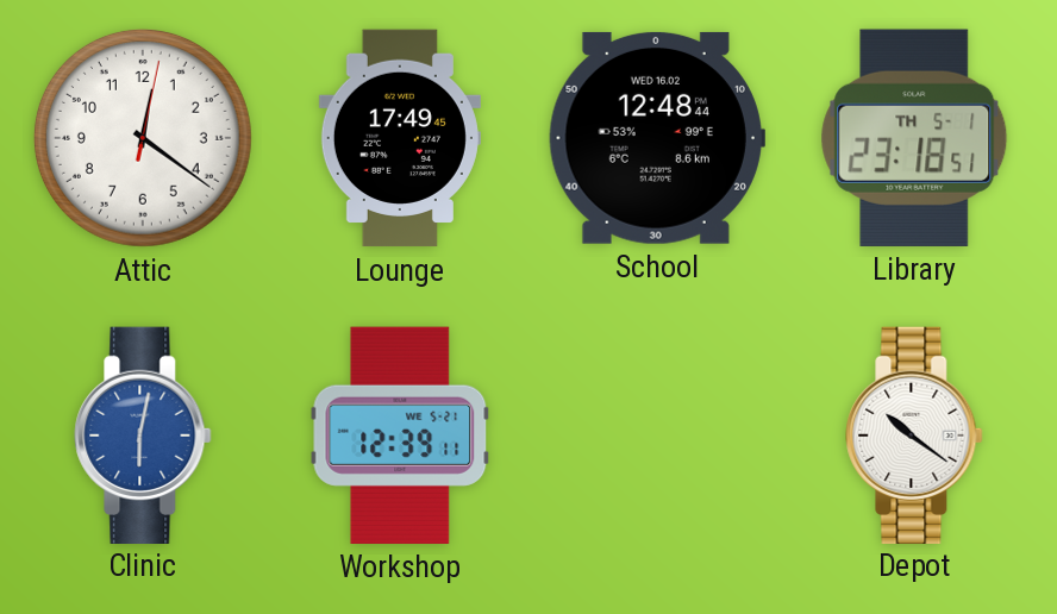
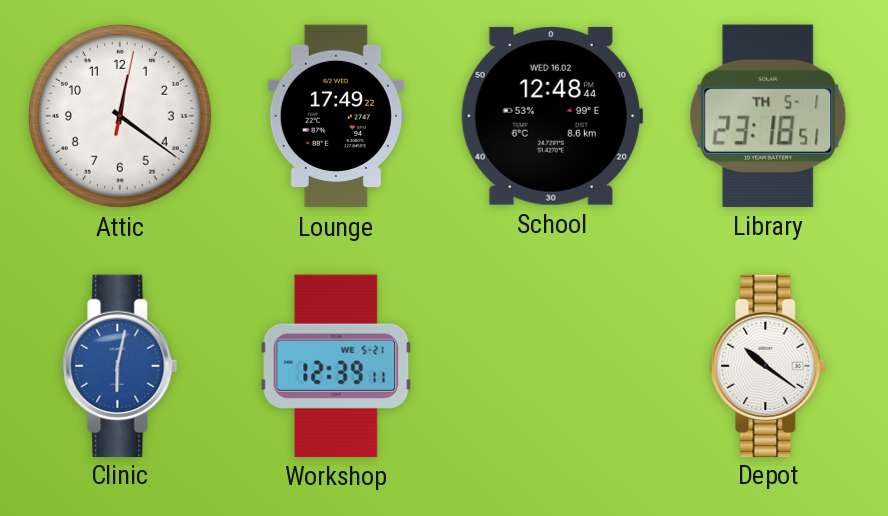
Lounge: 17:49:45 -> 17:49:22
